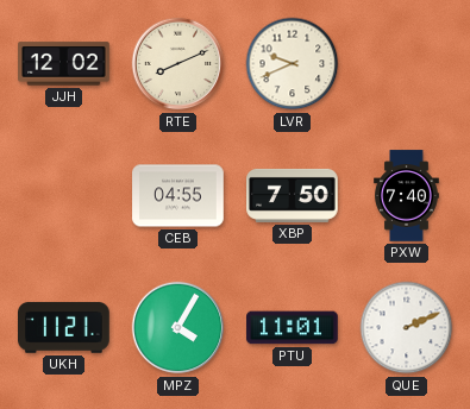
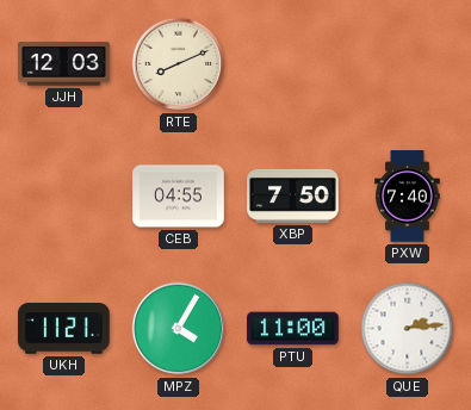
JJH: 12:02 -> 12:03
LVR: 9:41 -> none
PTU: 11:01 -> 11:00
QUE: 2:11 -> 2:14
